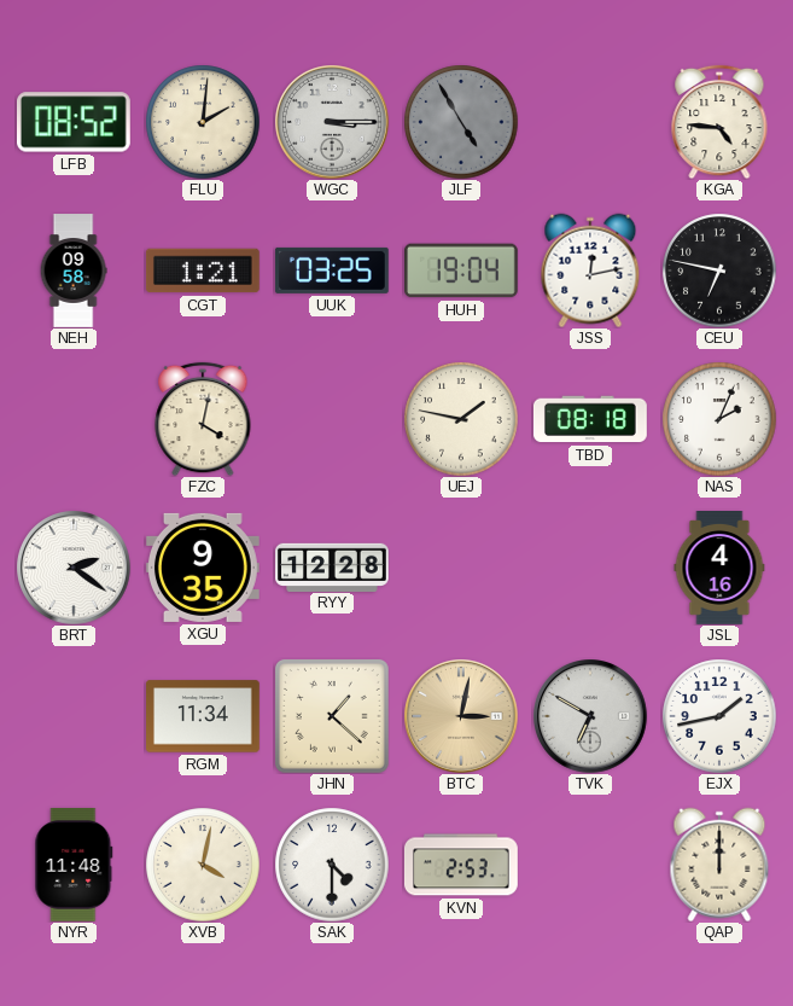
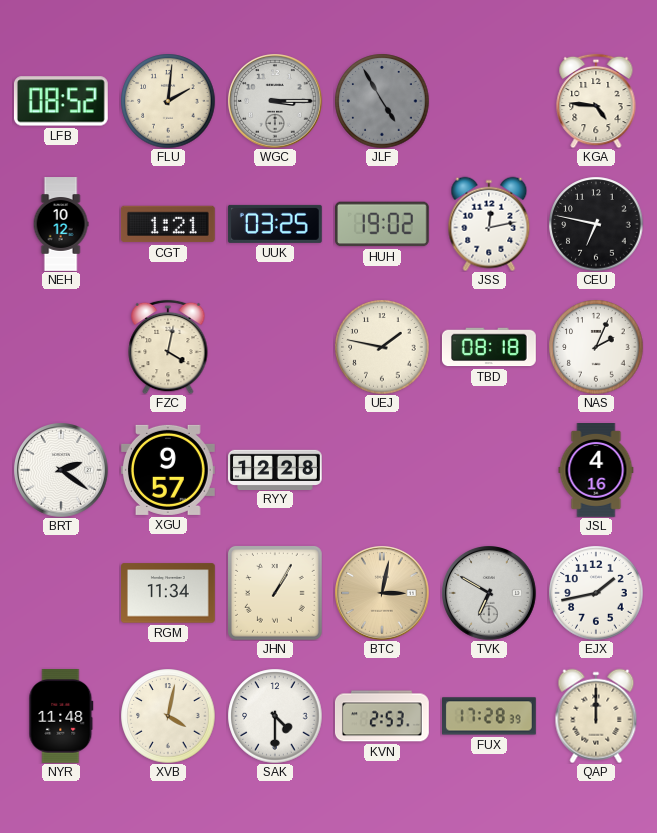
NEH: 09:58 -> 10:12
HUH: 19:04 -> 19:02
XGU: 9:35 -> 9:57
JHN: 1:22 -> 1:05
FUX: none -> 17:28
